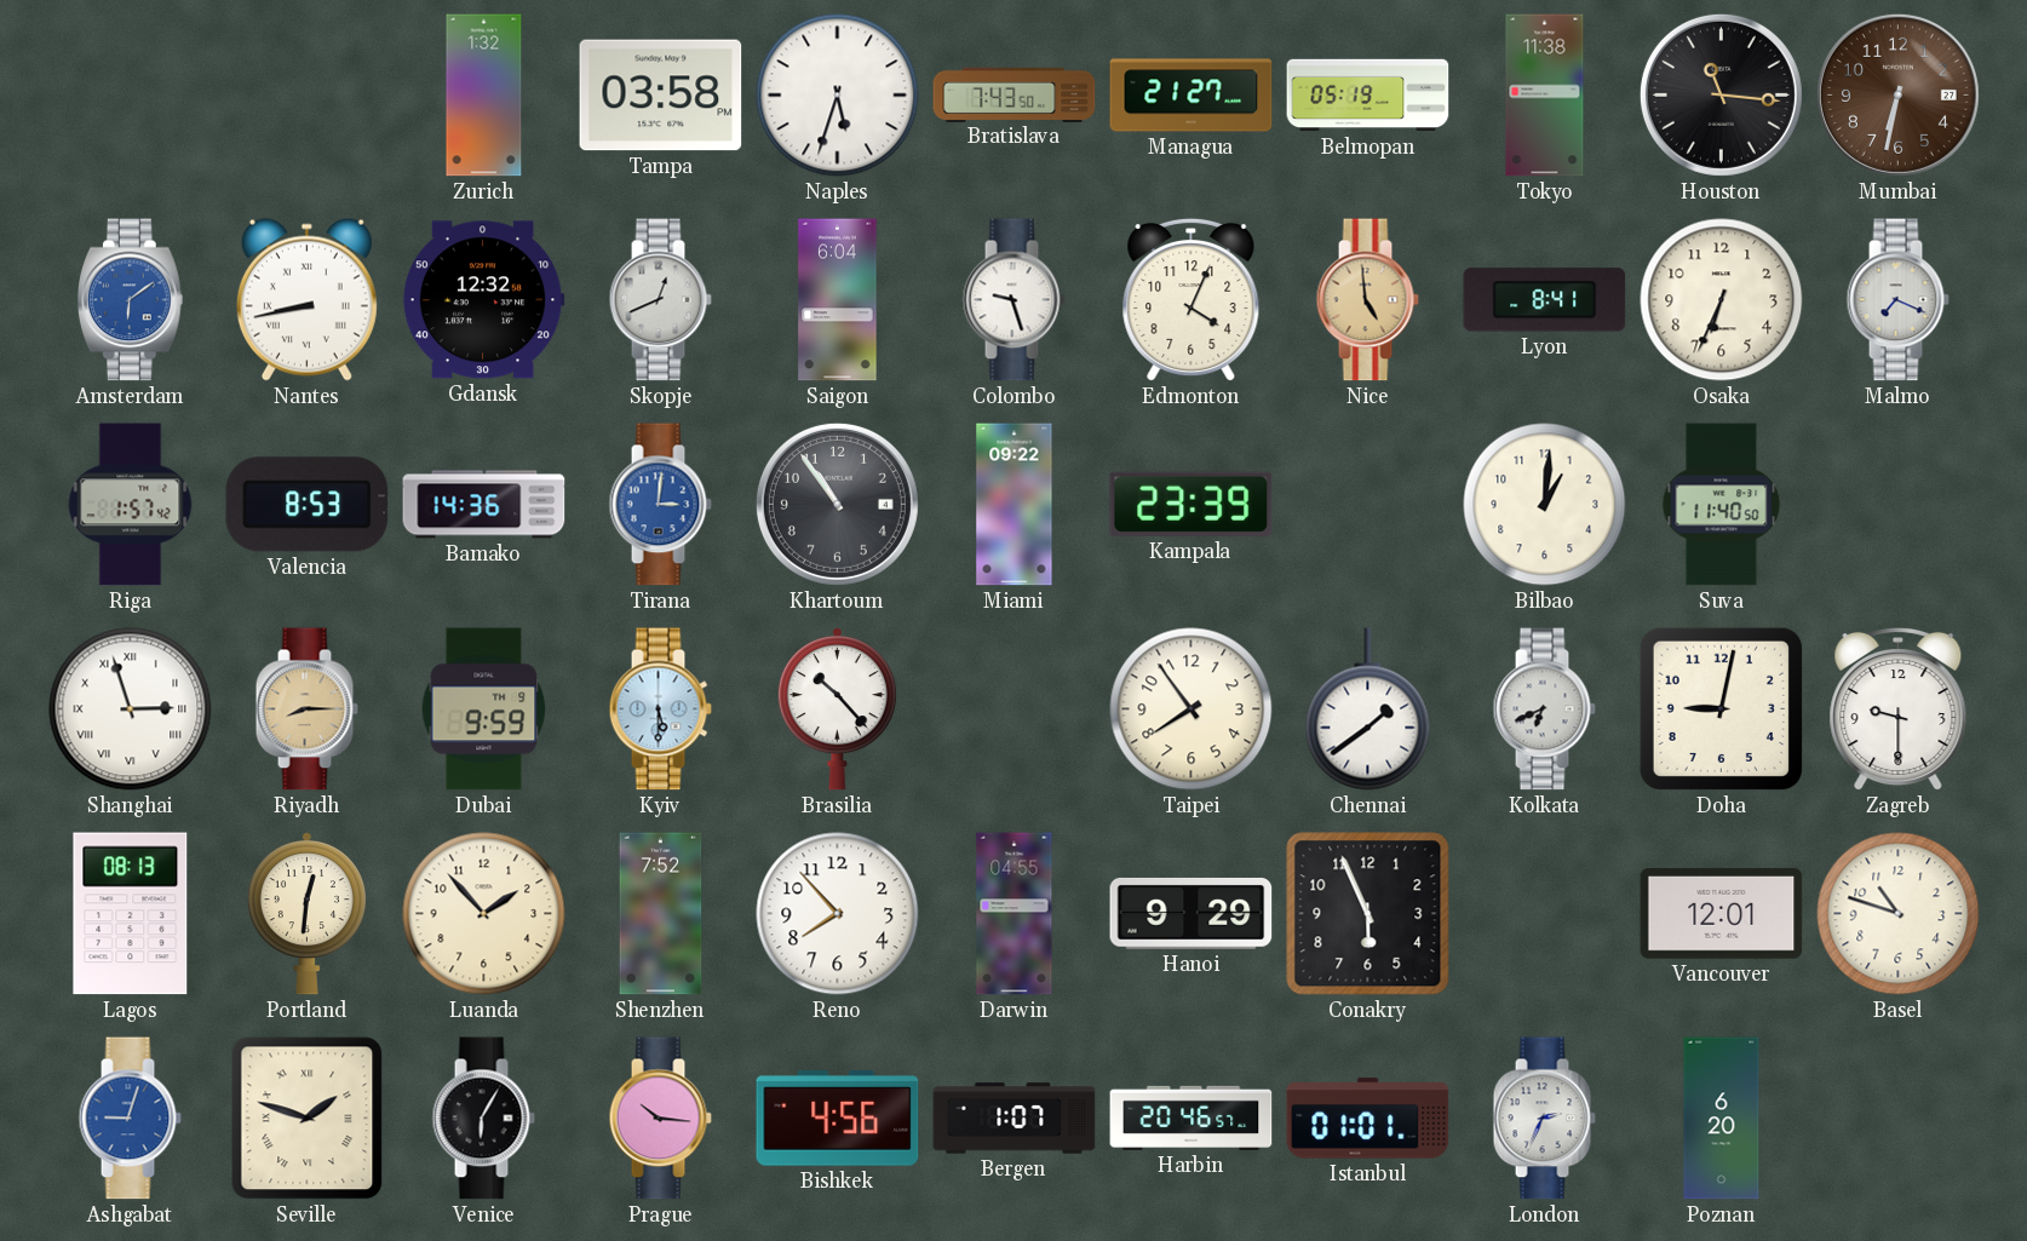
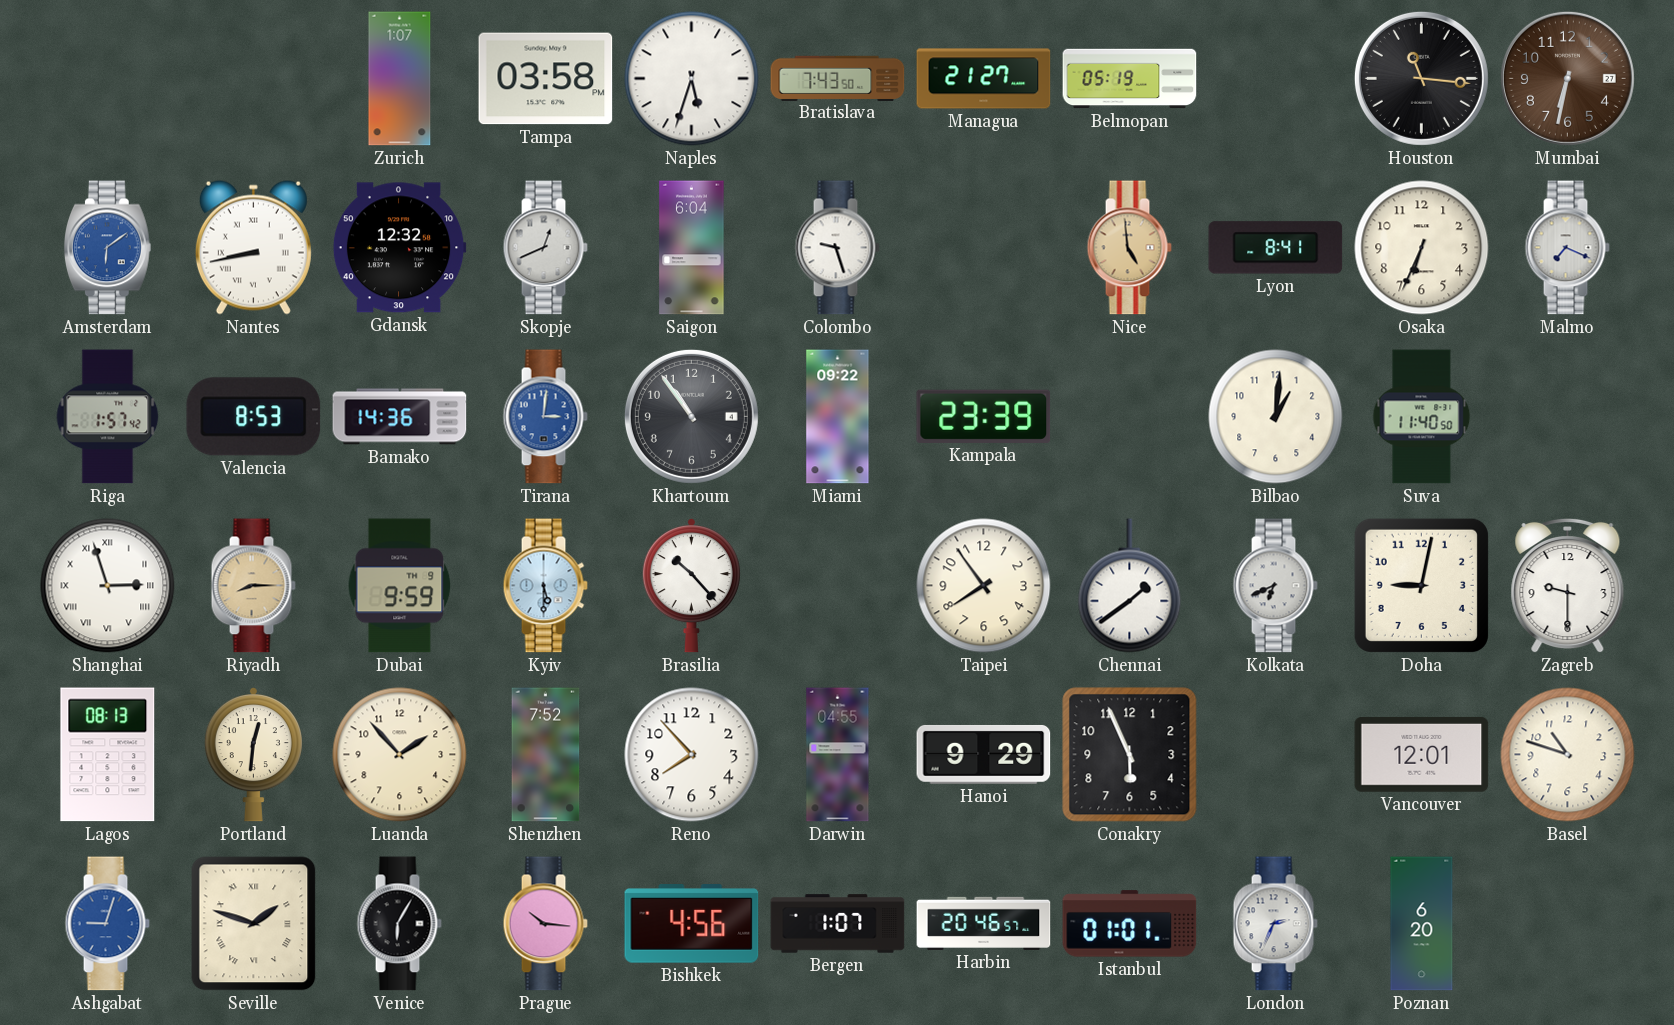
Zurich: 1:32 -> 1:07
Tokyo: 11:38 -> none
Edmonton: 4:04 -> none
